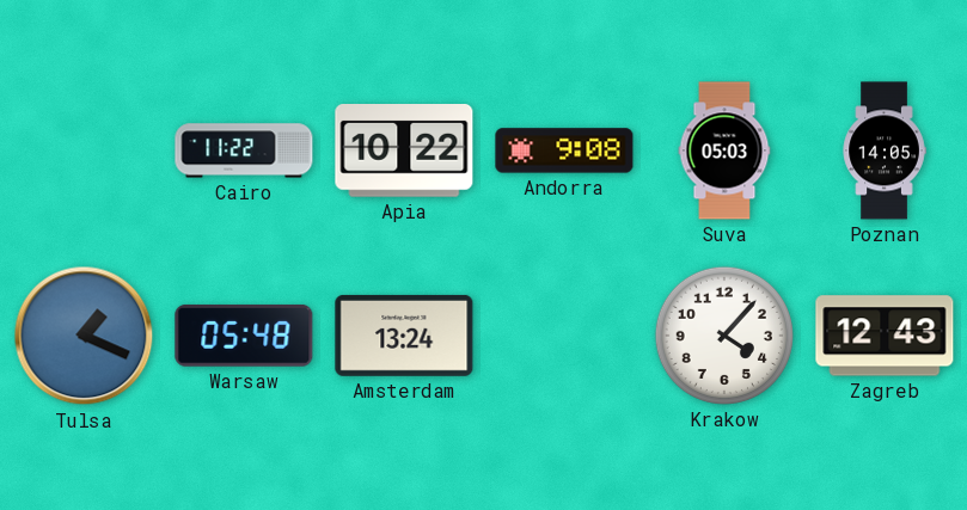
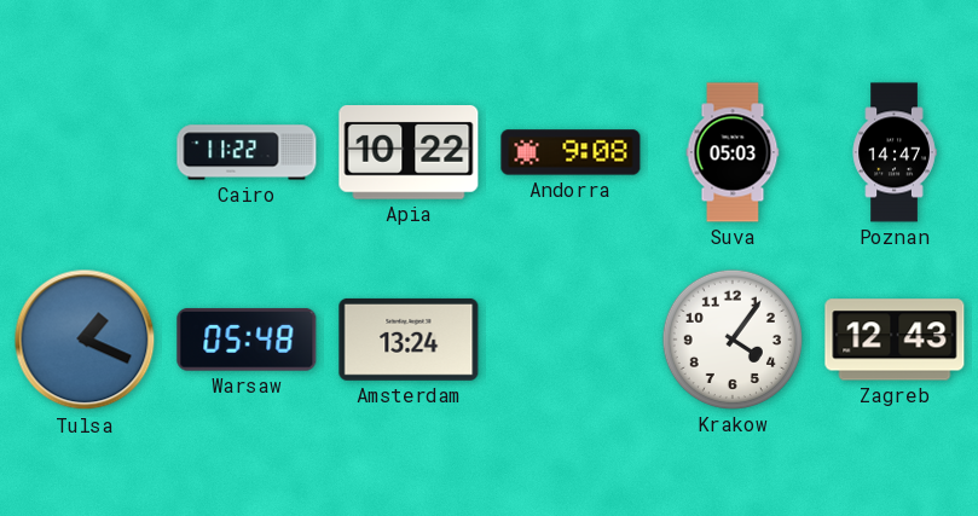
Poznan: 14:05 -> 14:47
Krakow: 4:07 -> 4:06
